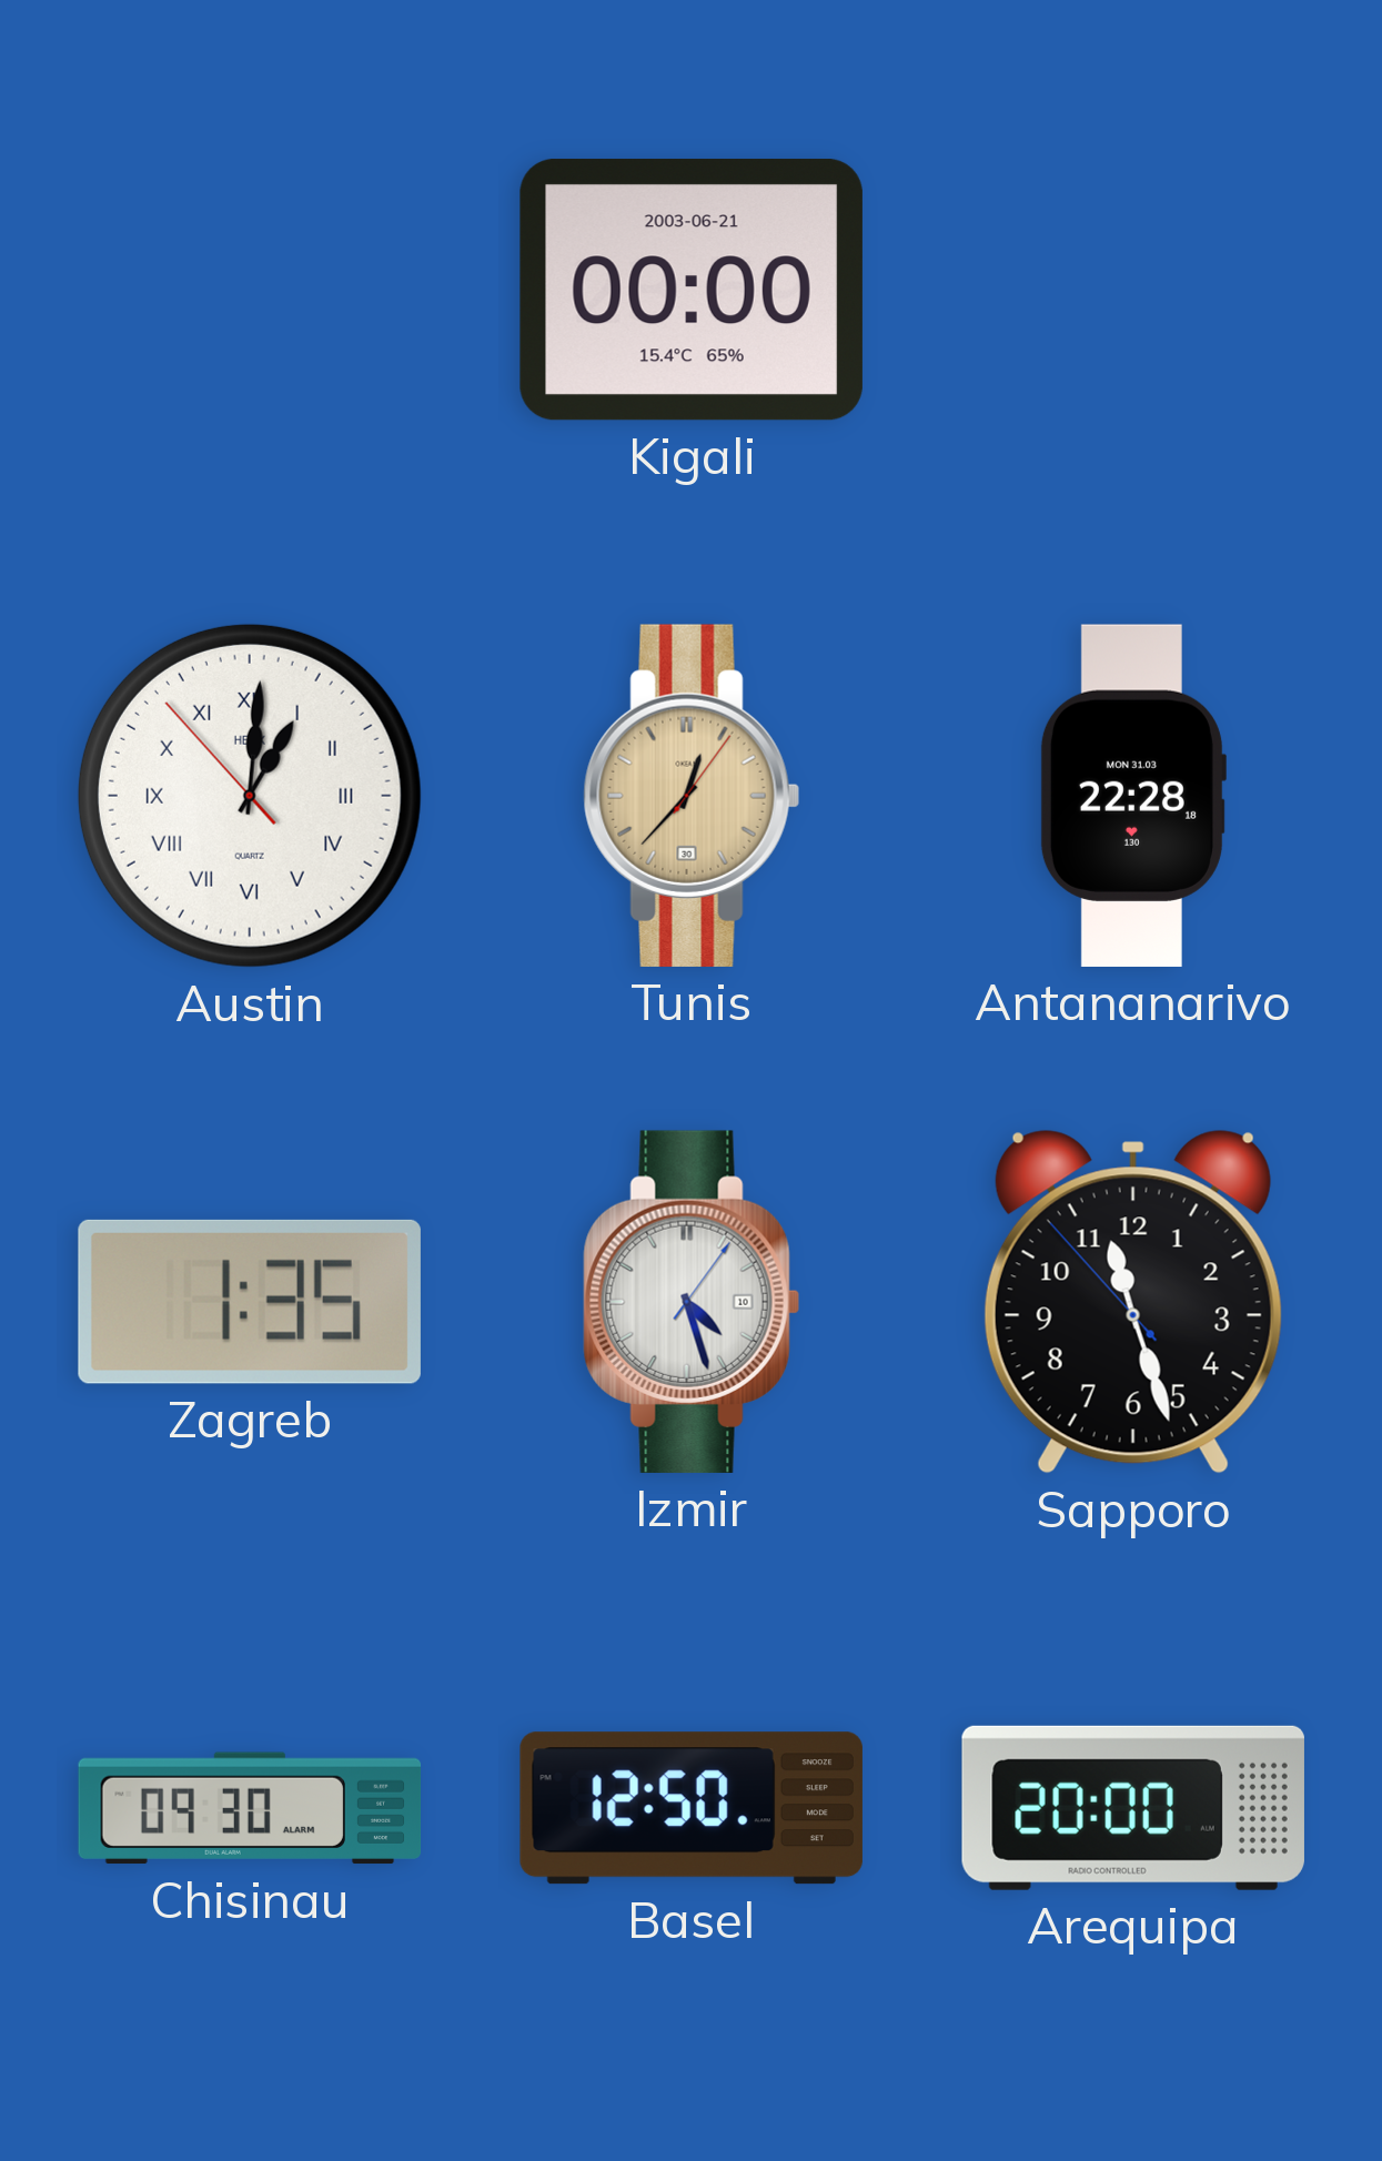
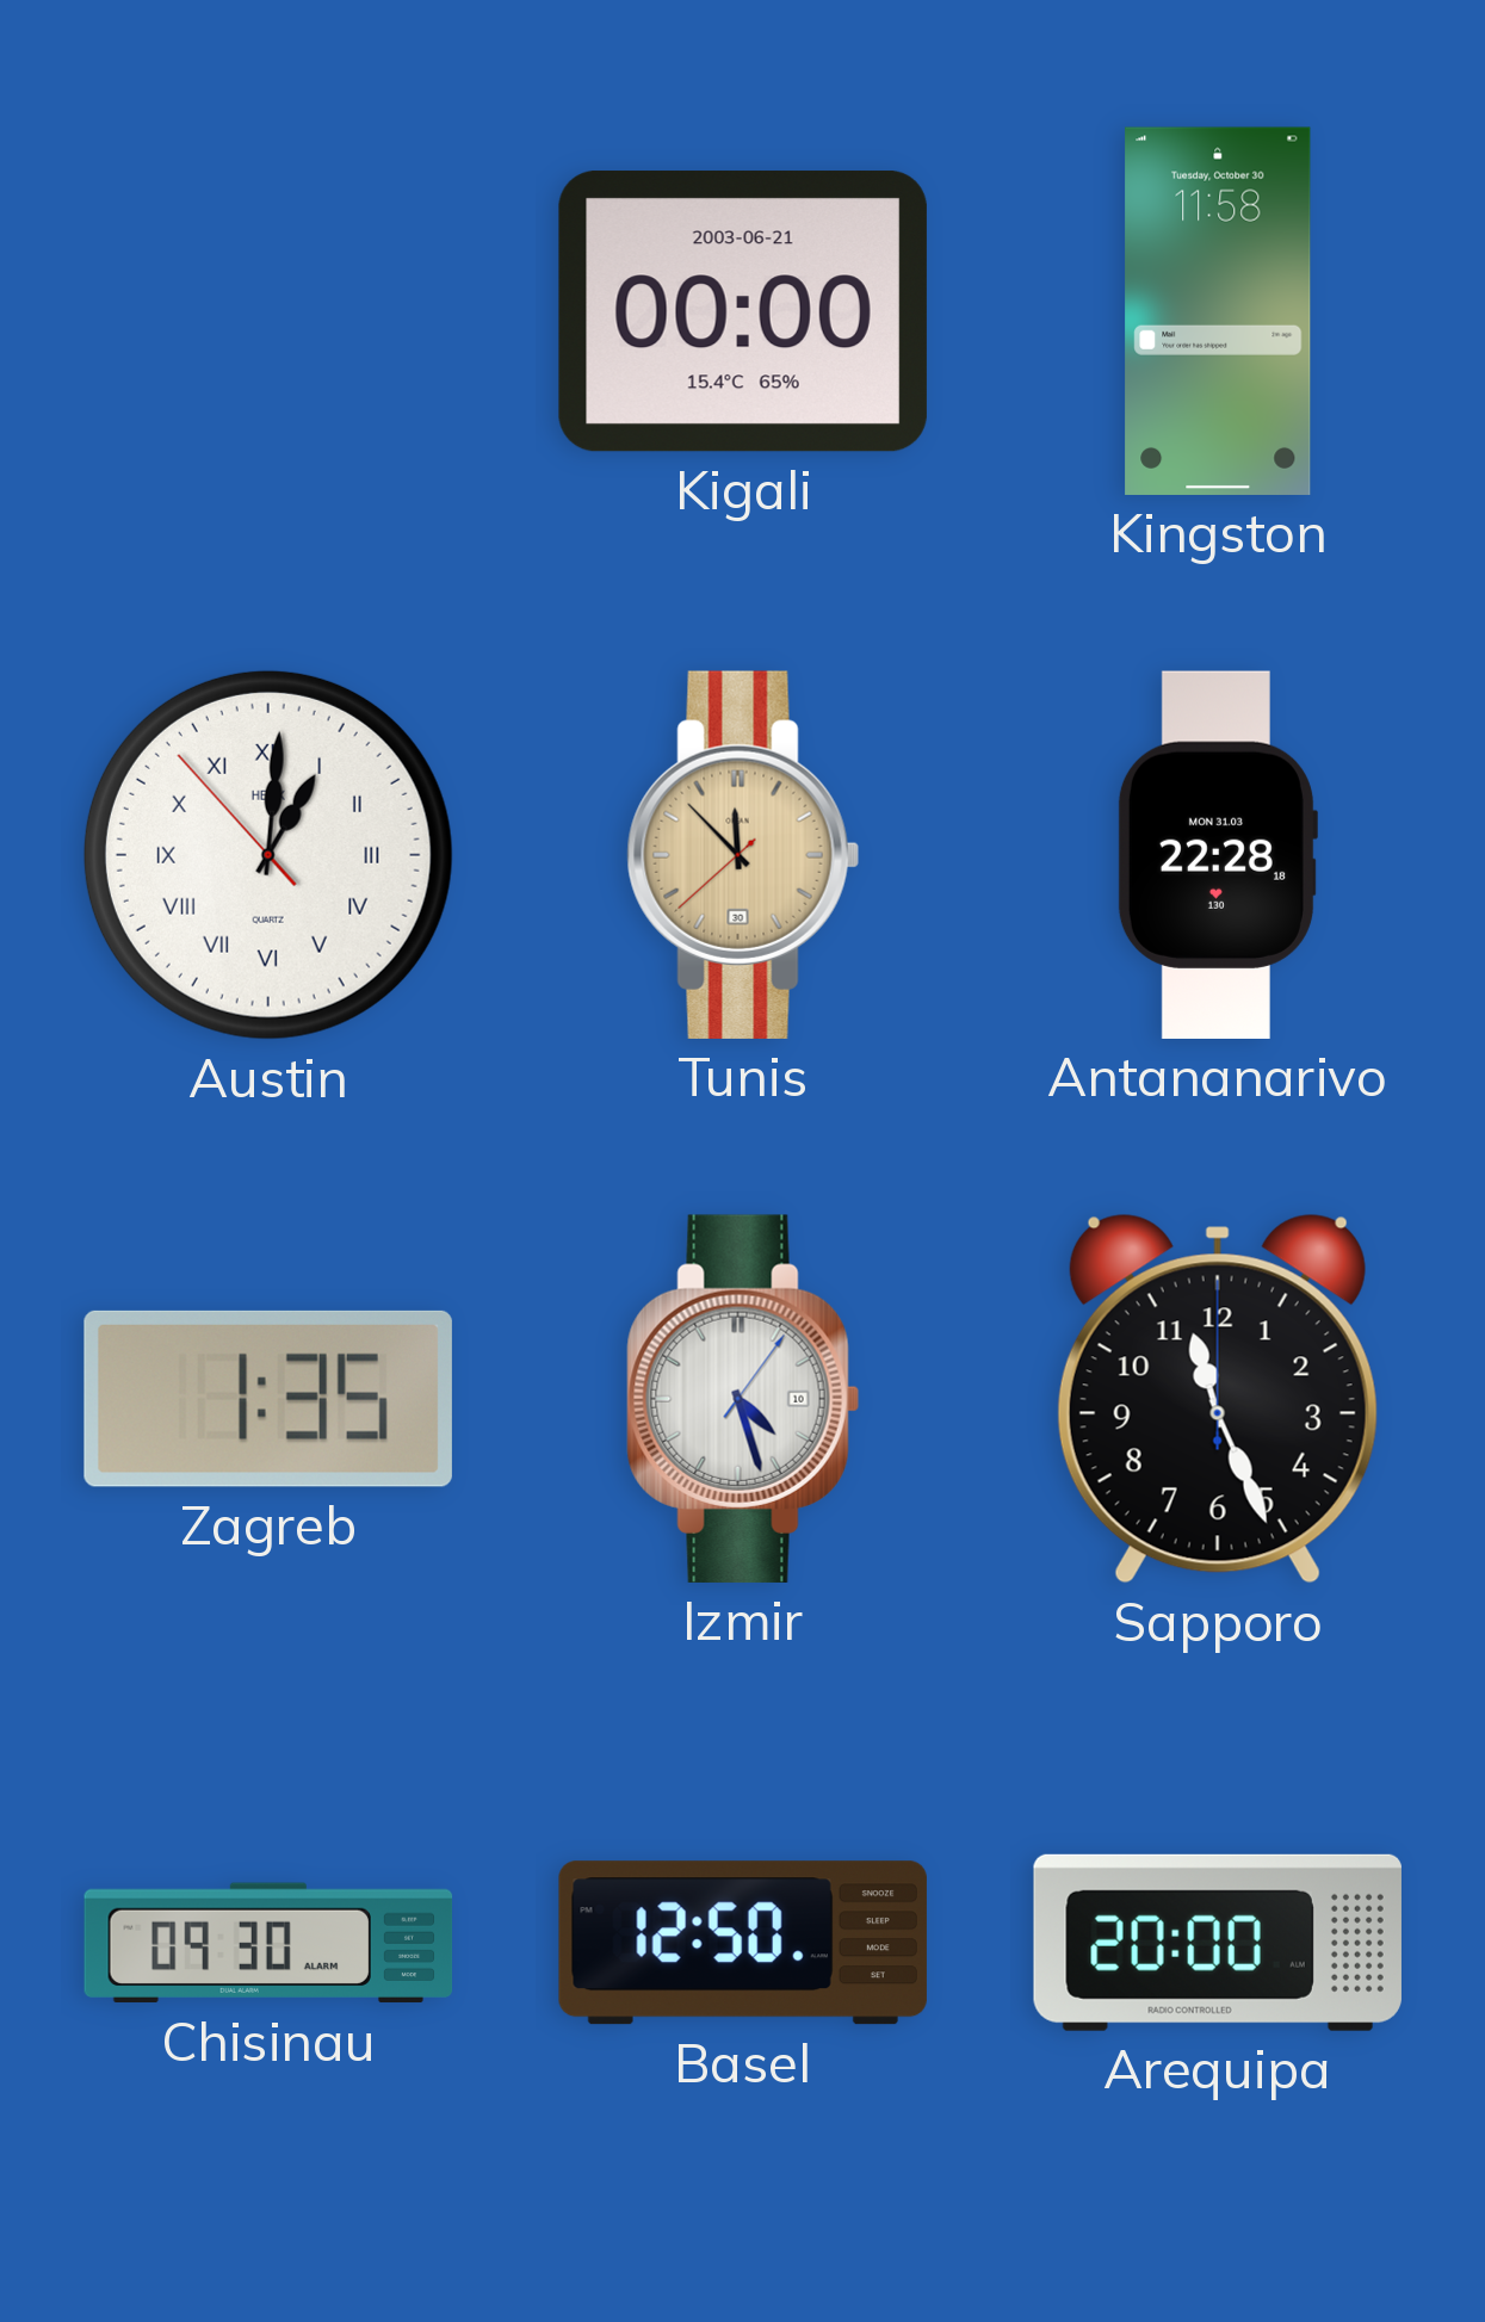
Kingston: none -> 11:58
Tunis: 12:37 -> 11:52
Sapporo: 11:26:53 -> 11:26:00
